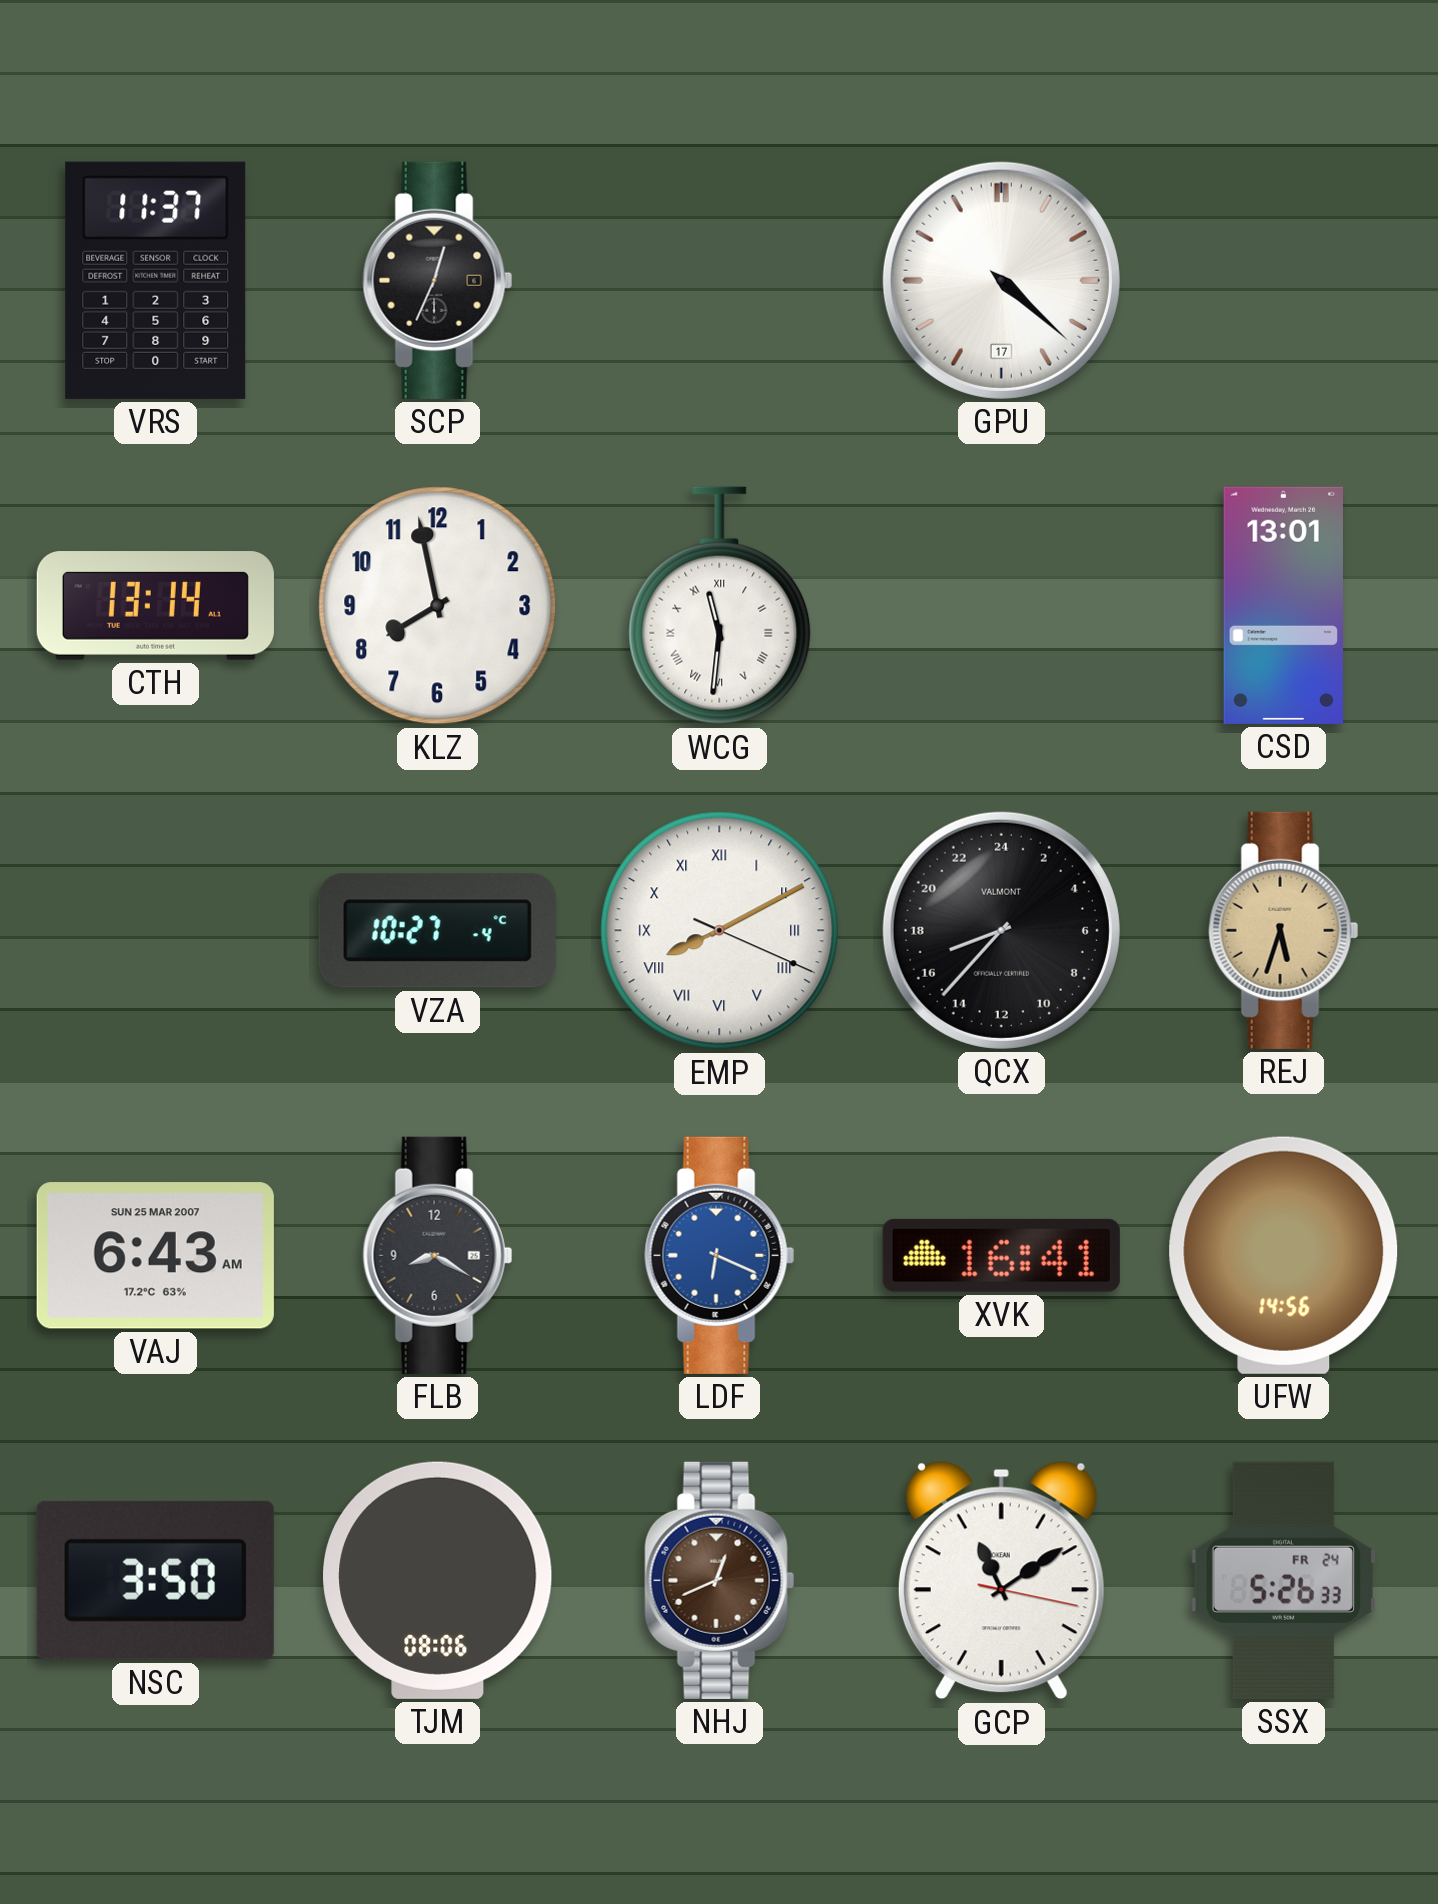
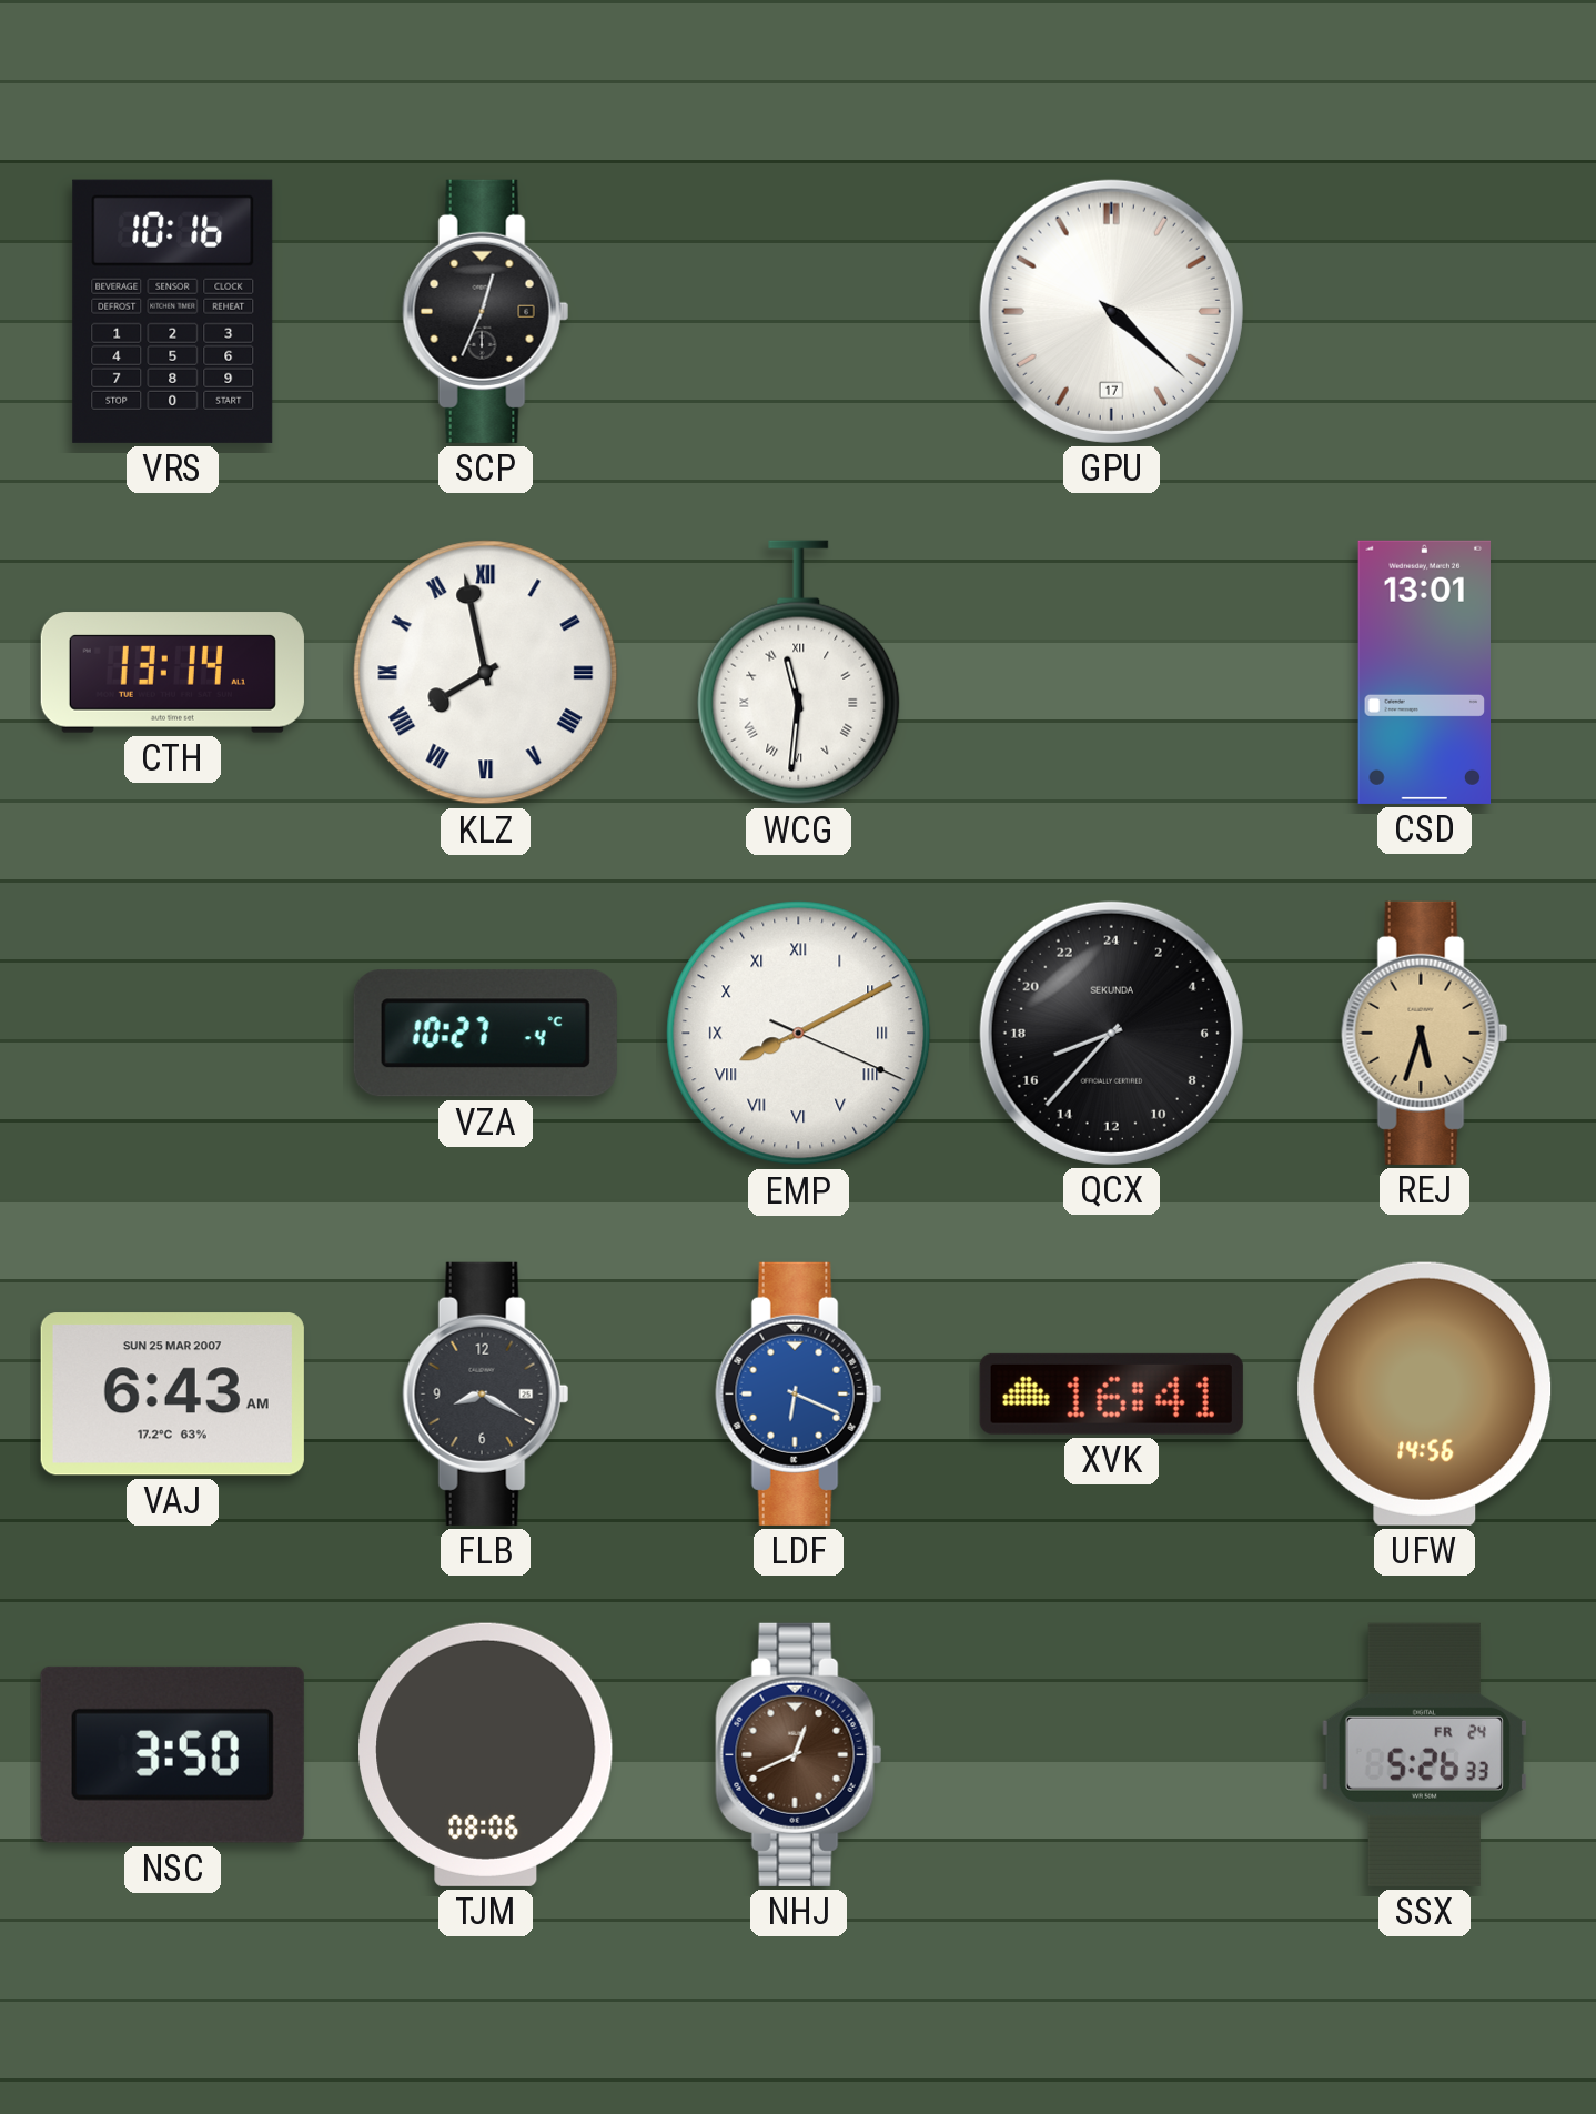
VRS: 11:37 -> 10:16
KLZ numerals: Arabic -> Roman
QCX brand: VALMONT -> SEKUNDA
GCP: 11:09 -> none
